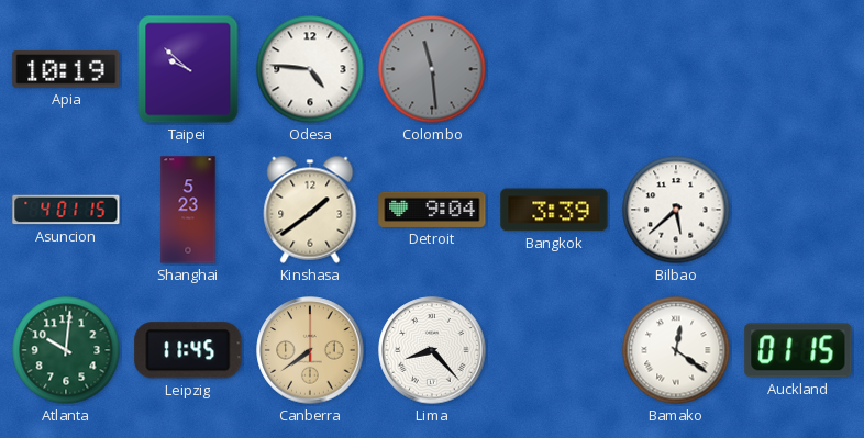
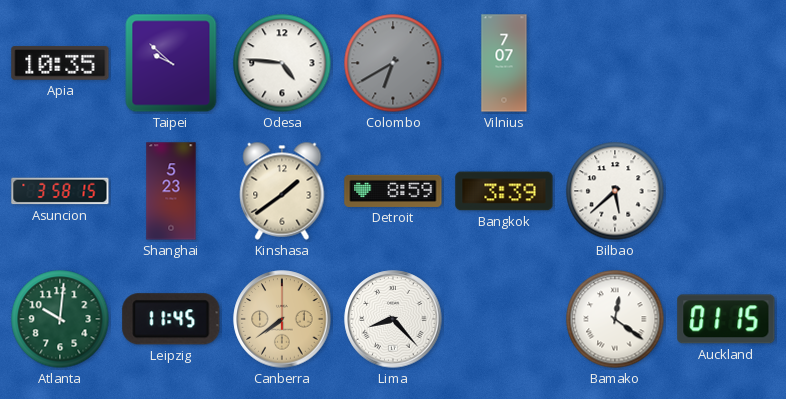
Apia: 10:19 -> 10:35
Colombo: 11:29 -> 6:40
Vilnius: none -> 7:07
Asuncion: 4:01 -> 3:58
Detroit: 9:04 -> 8:59
